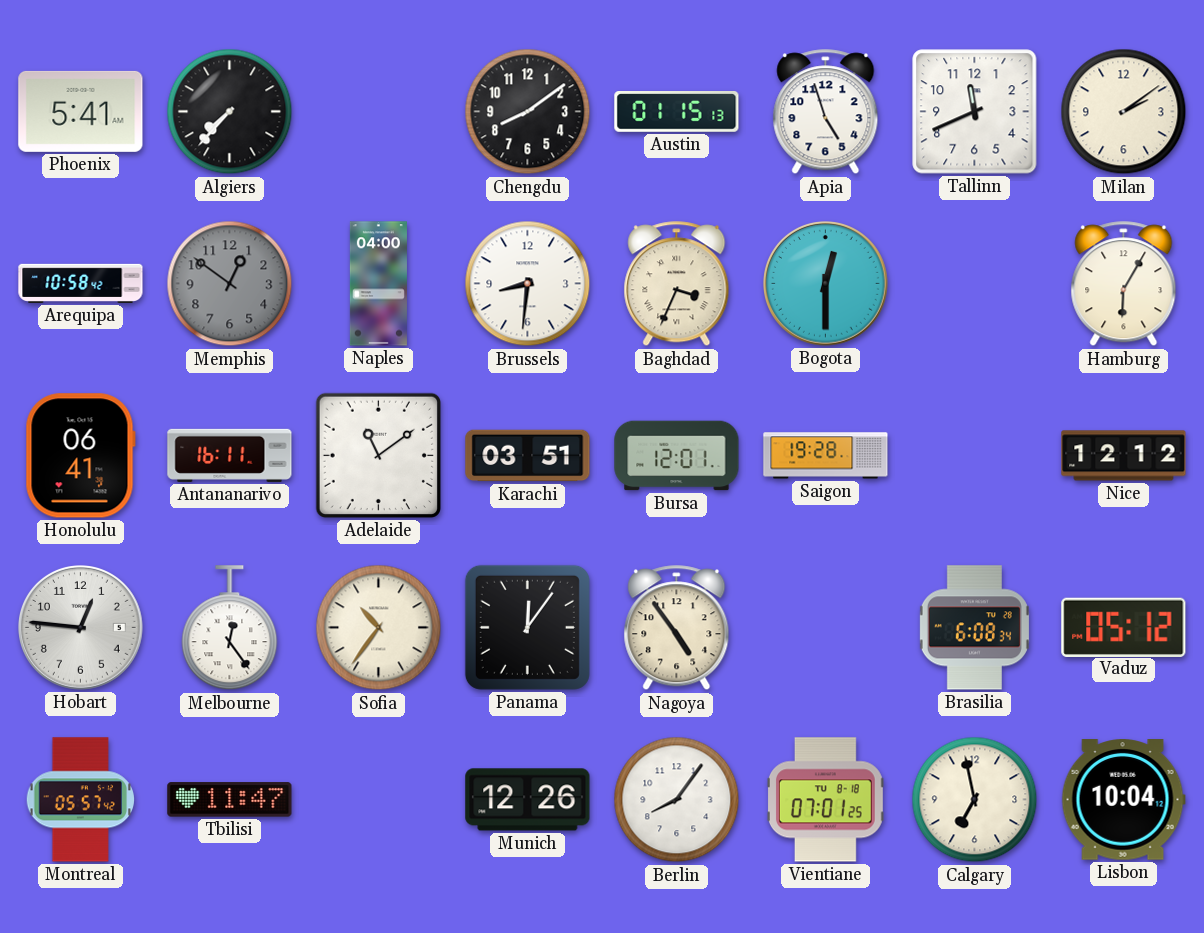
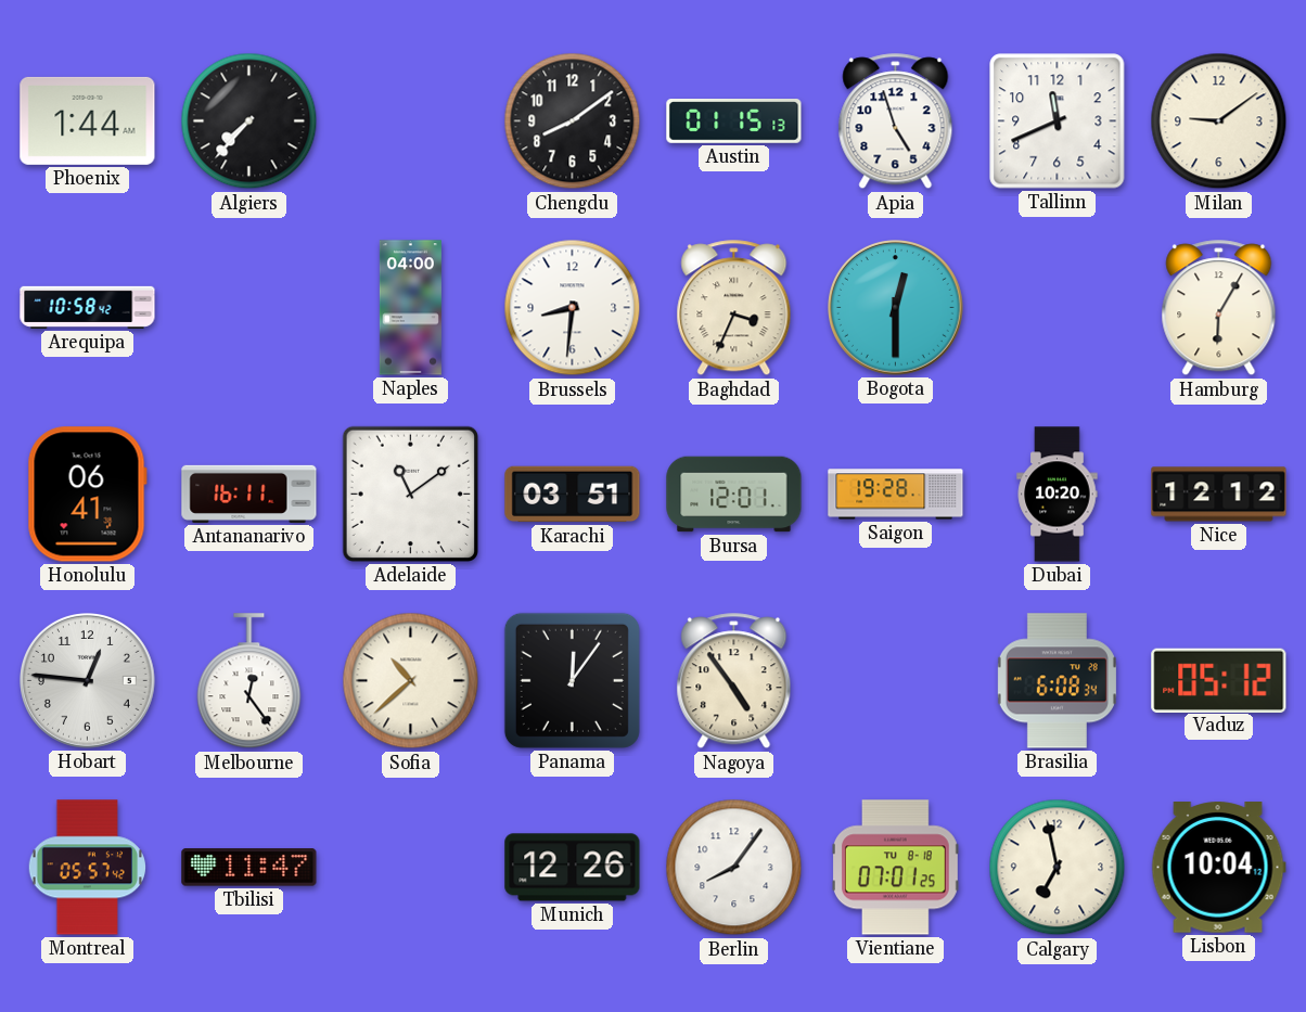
Phoenix: 5:41 -> 1:44
Milan: 2:09 -> 9:09
Memphis: 12:51 -> none
Dubai: none -> 10:20
Sofia: 10:36 -> 10:38
